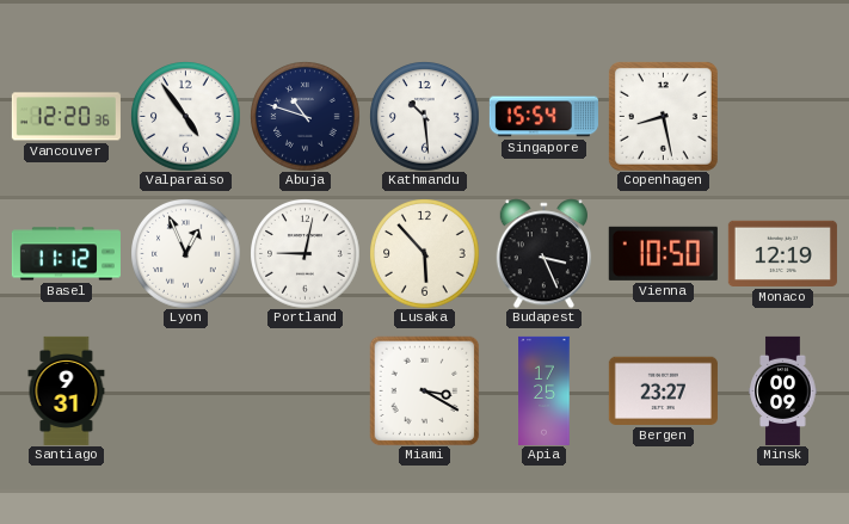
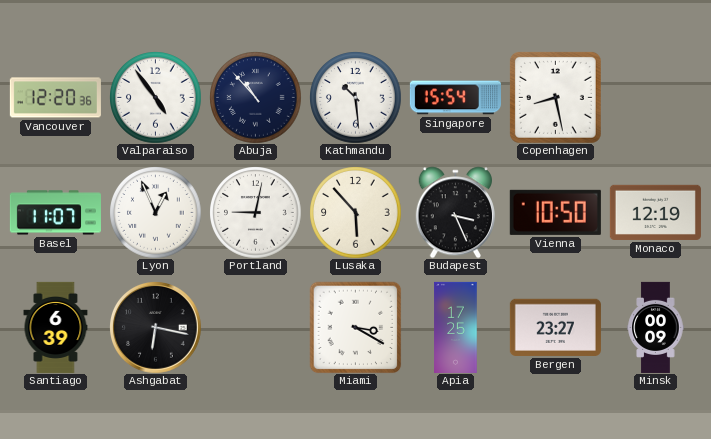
Abuja: 10:48 -> 10:53
Basel: 11:12 -> 11:07
Santiago: 9:31 -> 6:39
Ashgabat: none -> 6:17
